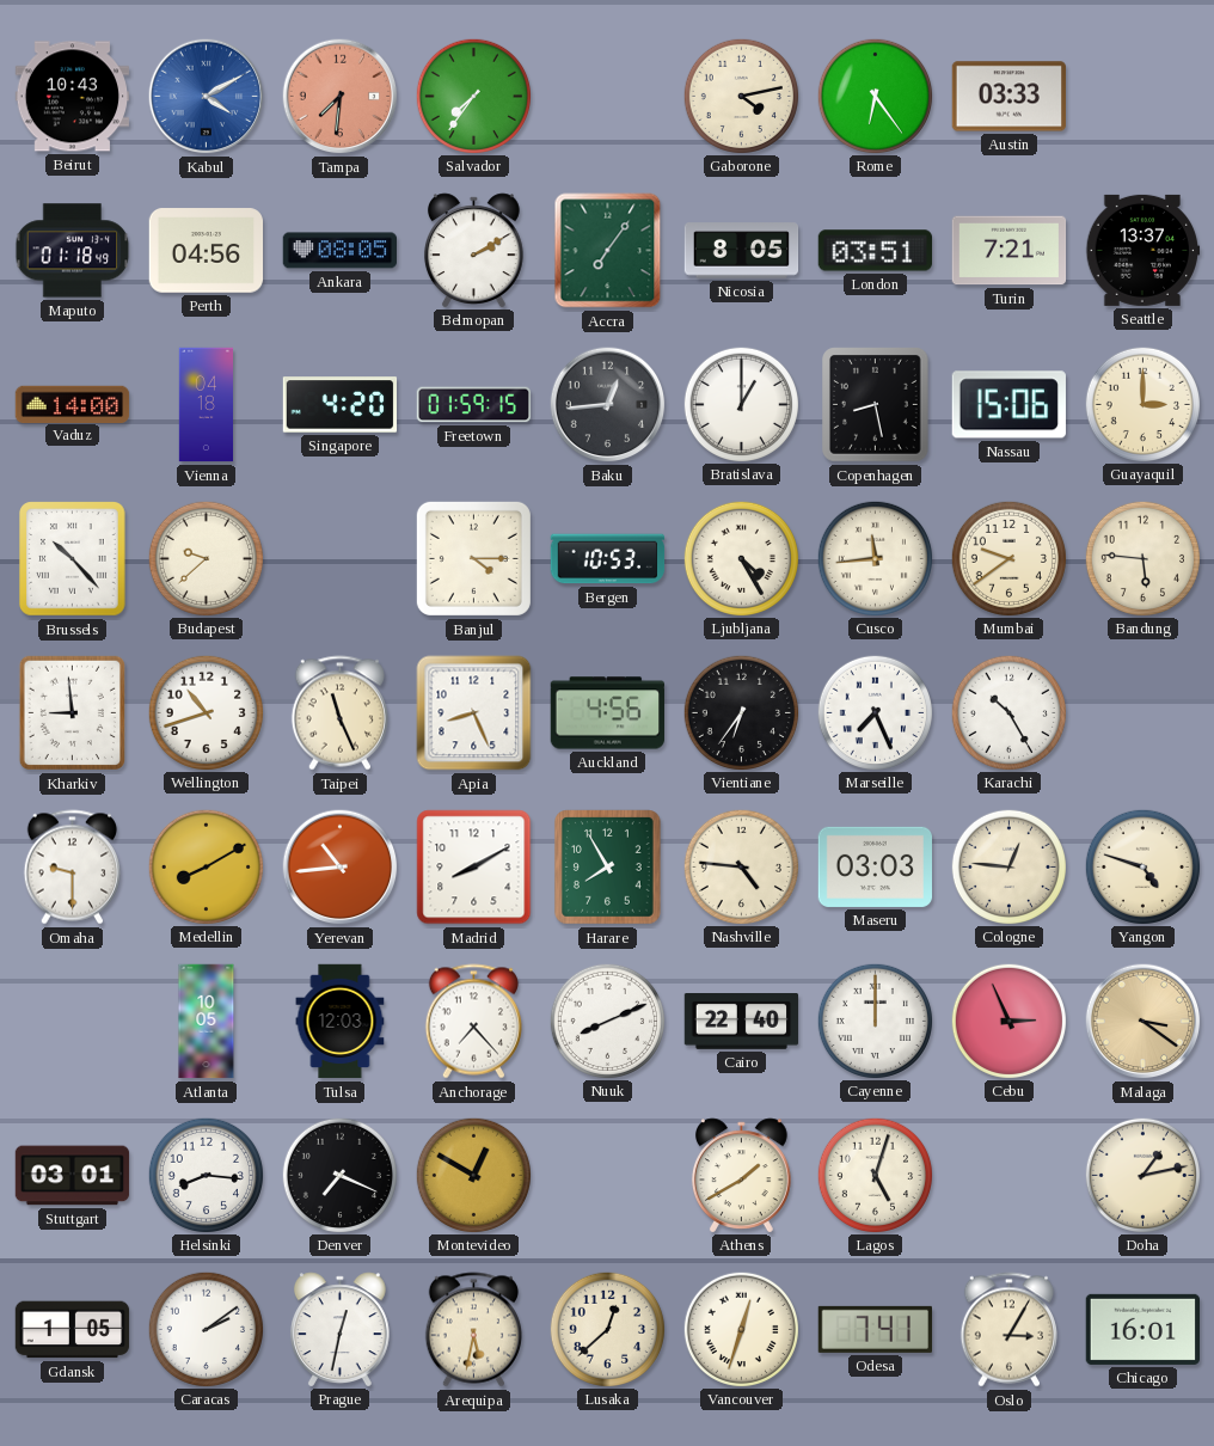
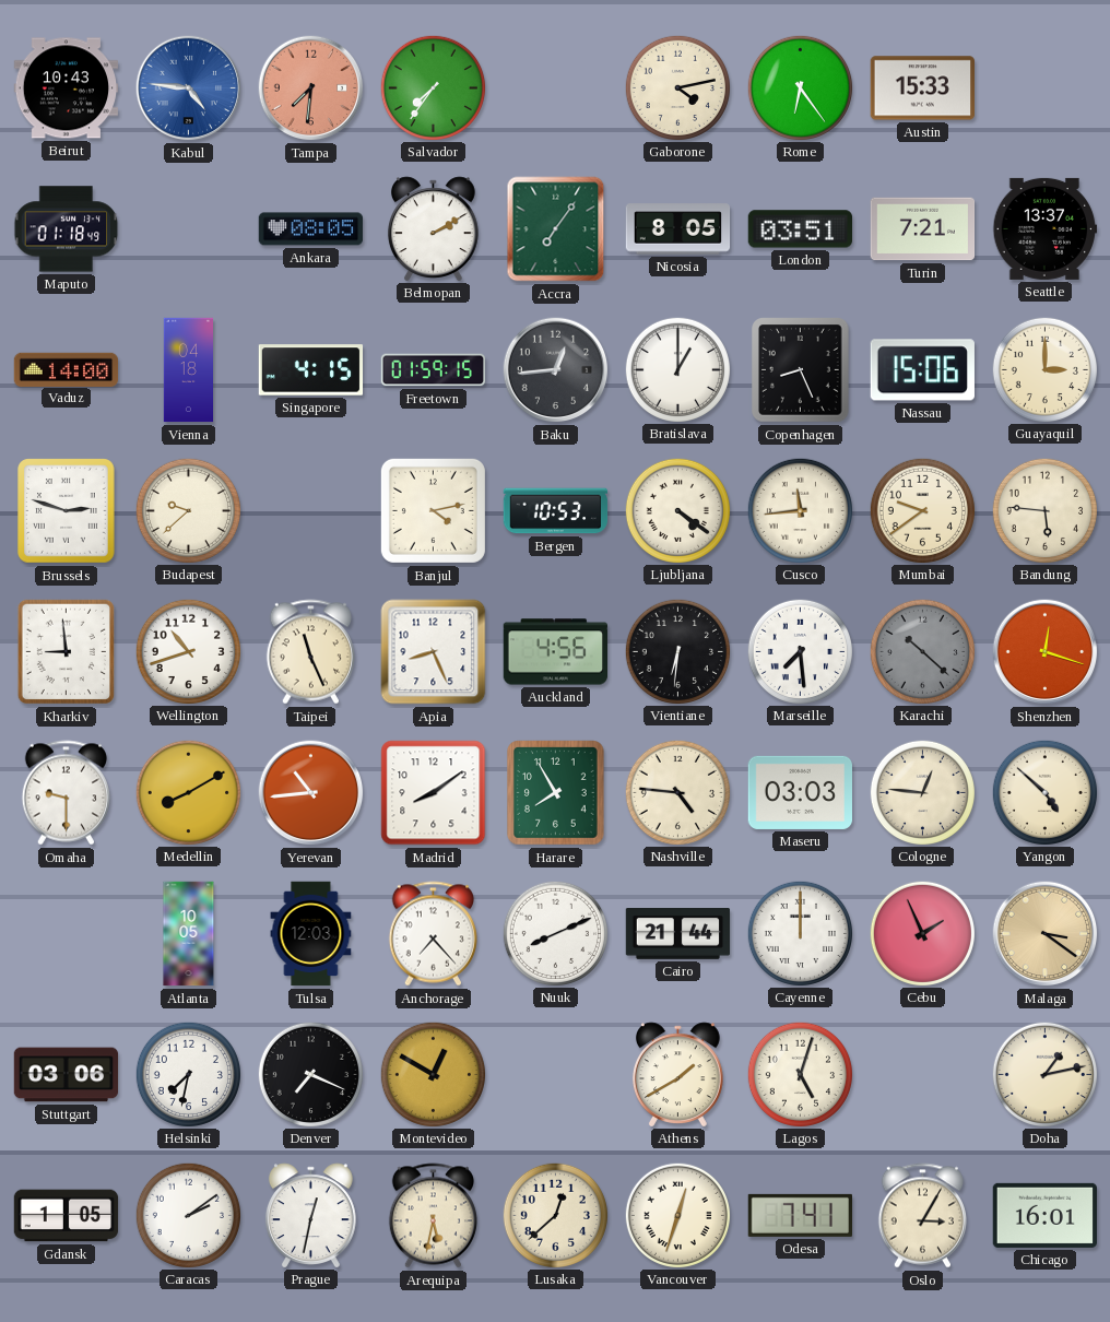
Kabul: 4:10 -> 4:46
Austin: 03:33 -> 15:33
Perth: 04:56 -> none
Singapore: 4:20 -> 4:15
Copenhagen: 8:28 -> 8:26
Brussels: 10:23 -> 2:48
Banjul: 4:15 -> 4:13
Ljubljana: 4:25 -> 4:21
Vientiane: 6:36 -> 6:31
Marseille: 7:26 -> 7:29
Karachi: 10:25 -> 10:22
Karachi dial: white -> grey
Shenzhen: none -> 12:18
Madrid: 8:10 -> 8:09
Yangon: 4:48 -> 4:52
Cairo: 22:40 -> 21:44
Cebu: 2:56 -> 1:56
Stuttgart: 03:01 -> 03:06
Helsinki: 8:16 -> 7:32
